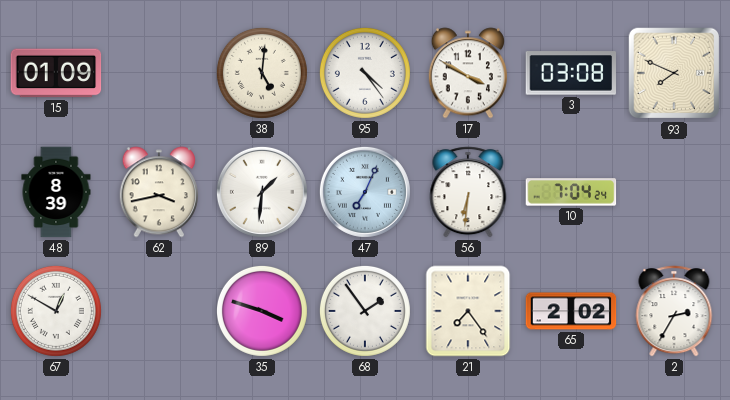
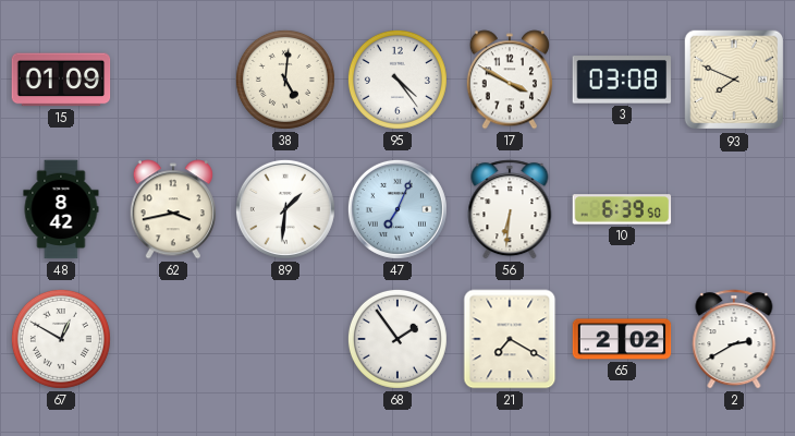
48: 8:39 -> 8:42
10: 7:04 -> 6:39
35: 3:48 -> none
21: 7:24 -> 7:20
2: 2:35 -> 2:40
